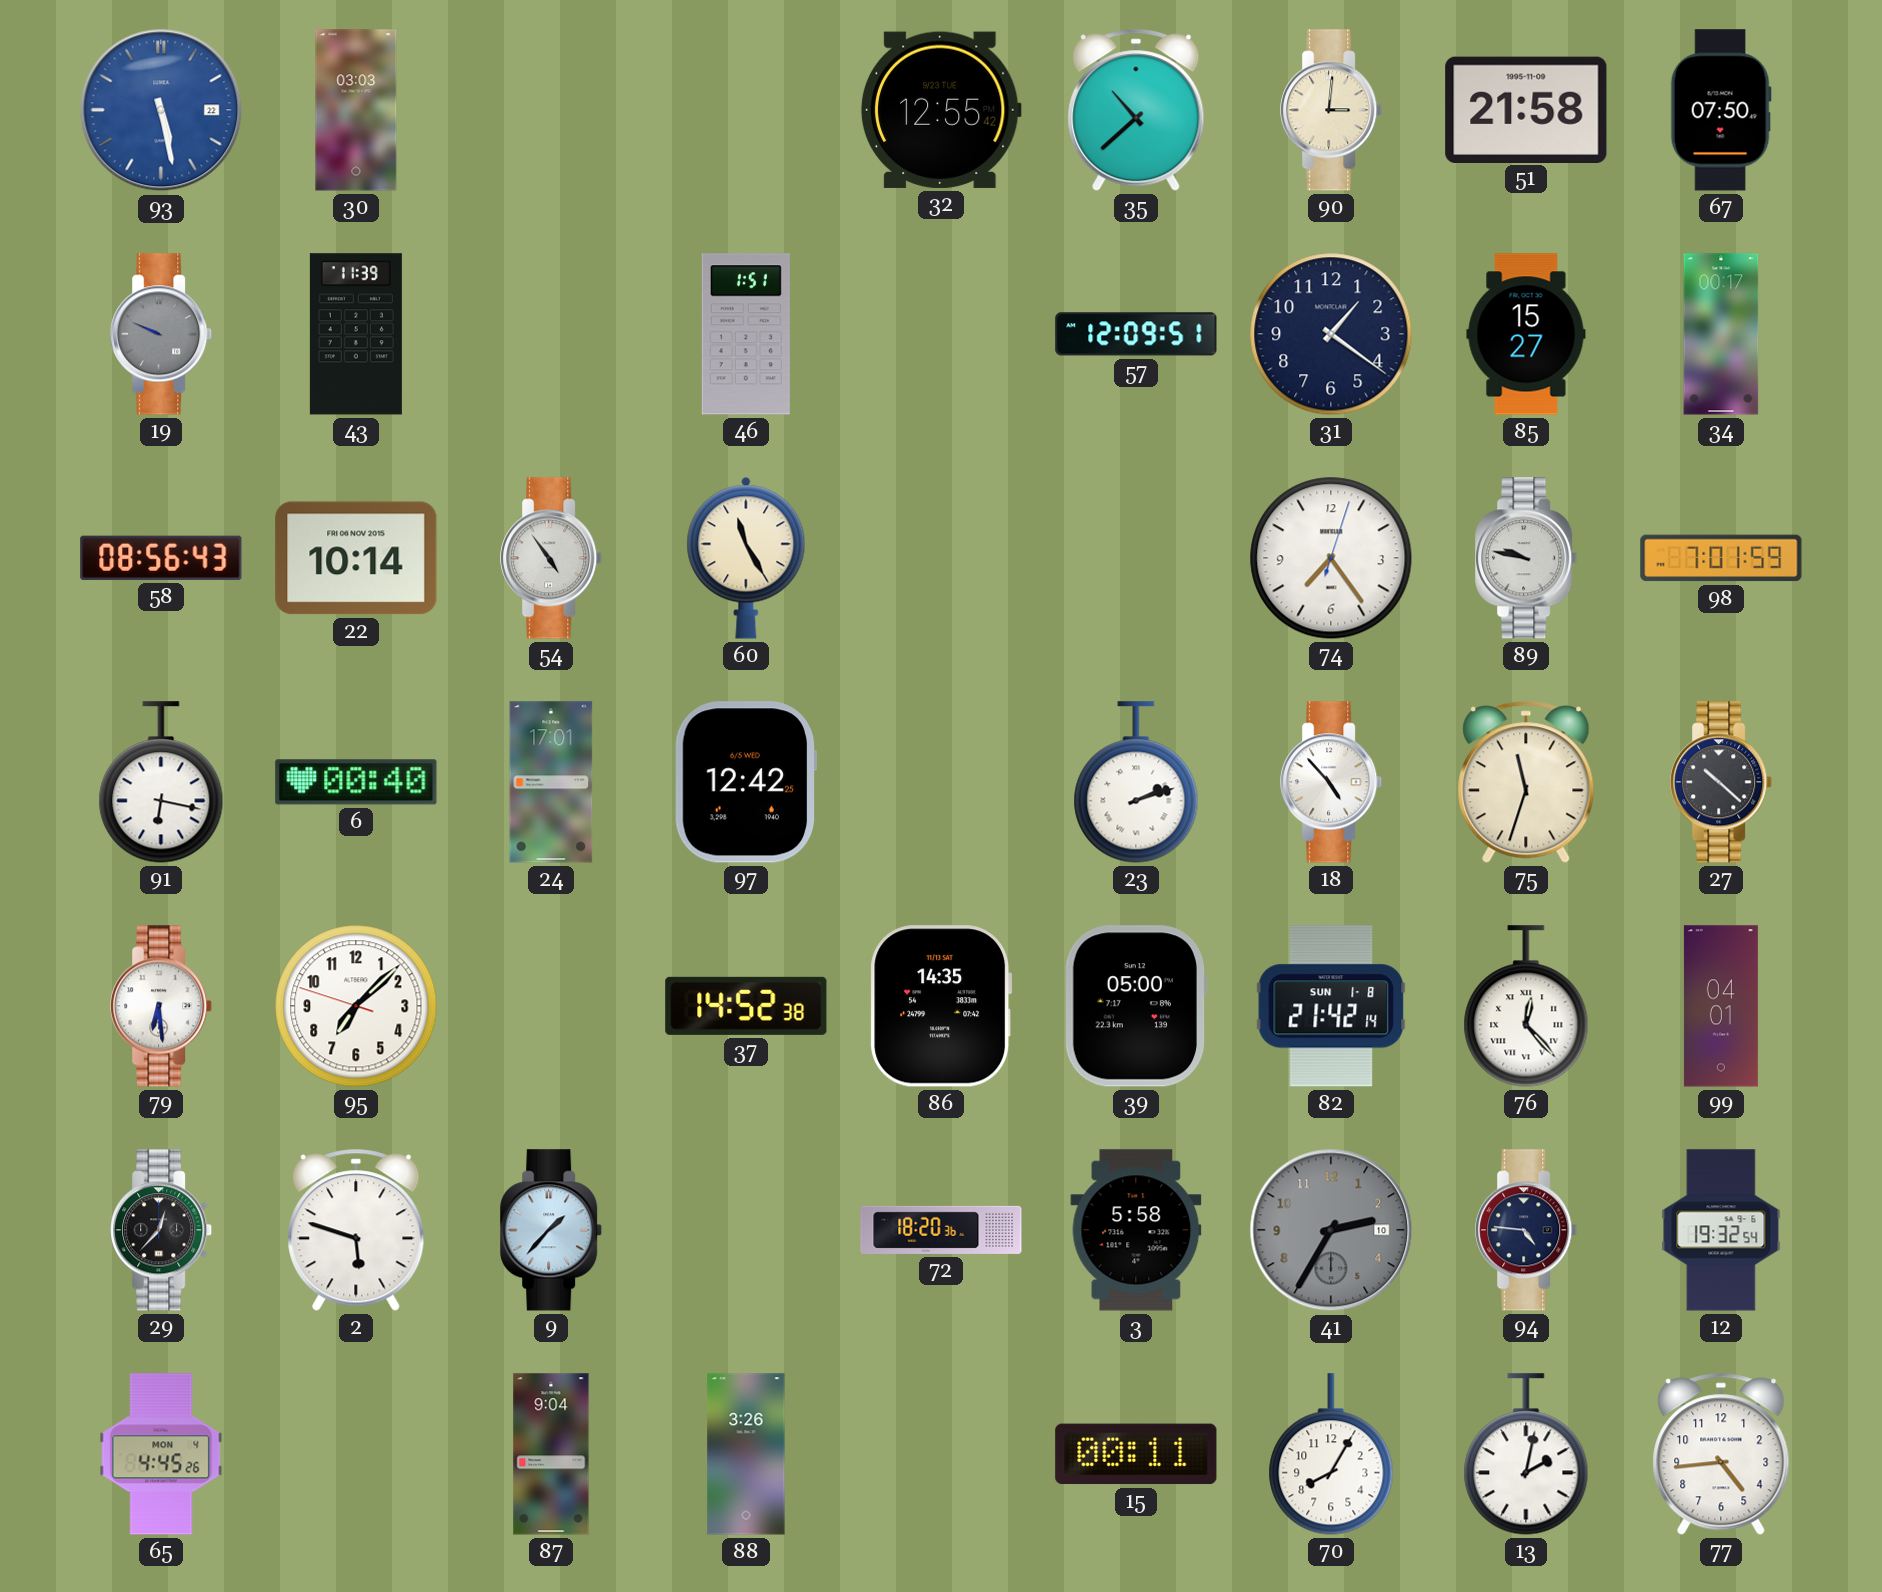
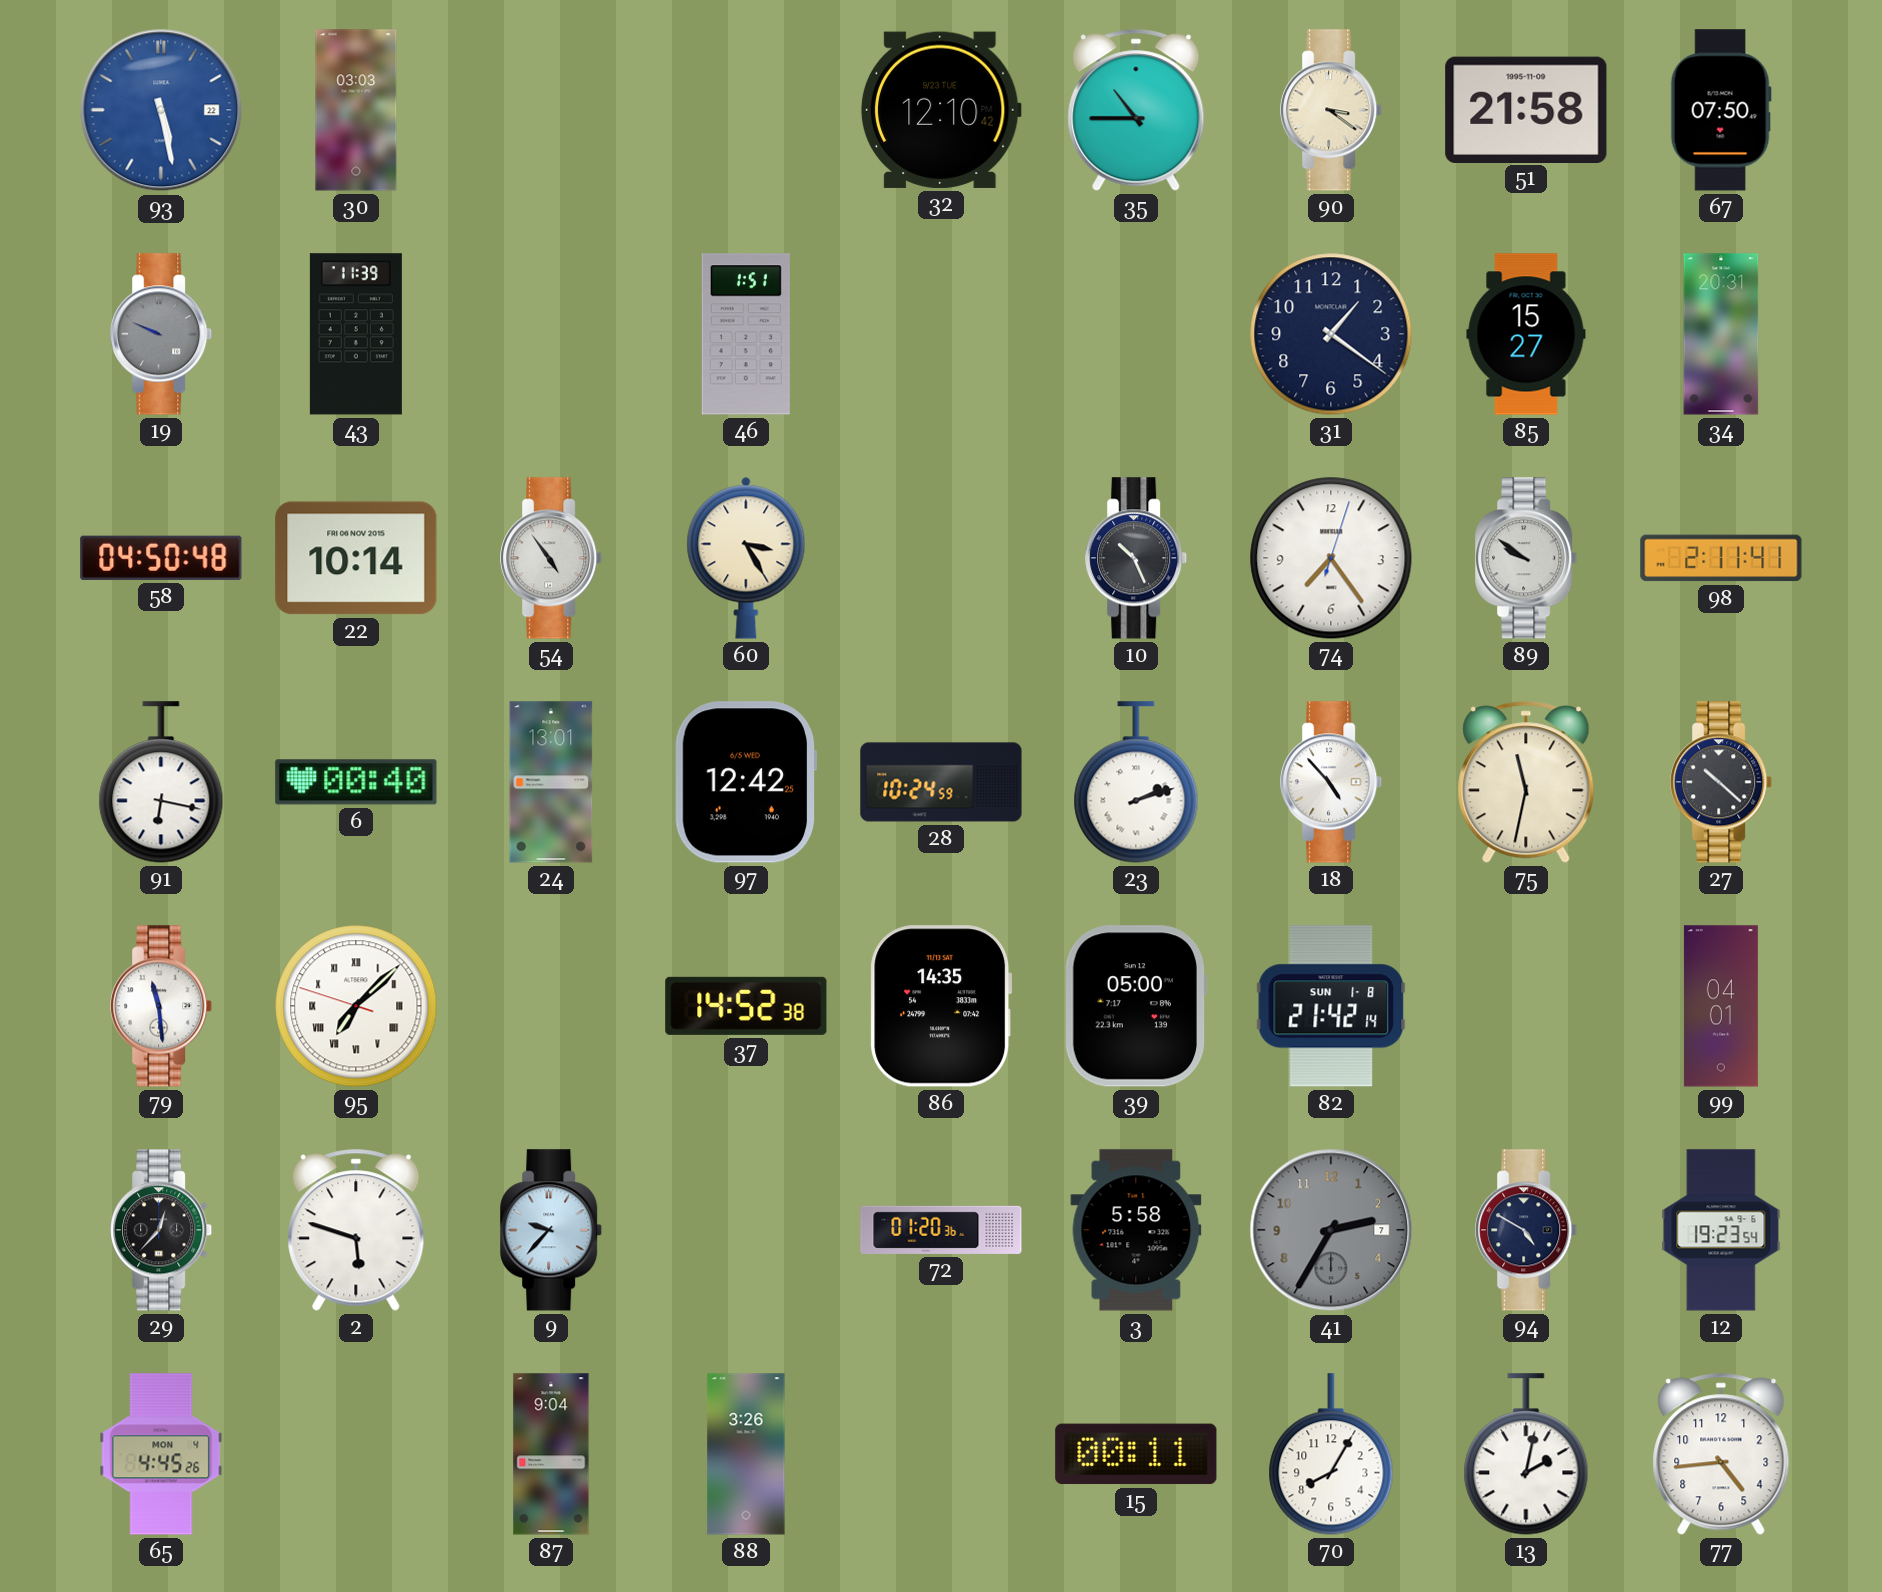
32: 12:55 -> 12:10
35: 10:38 -> 10:45
90: 3:01 -> 3:21
57: 12:09 -> none
34: 00:17 -> 20:31
58: 08:56 -> 04:50
60: 11:25 -> 3:25
10: none -> 10:26
89: 9:47 -> 9:51
98: 7:01 -> 2:11
24: 17:01 -> 13:01
28: none -> 10:24
75: 11:33 -> 11:32
79: 6:29 -> 11:29
95 numerals: Arabic -> Roman
76: 12:23 -> none
9: 1:37 -> 9:37
72: 18:20 -> 01:20
41 date: 10 -> 7
94: 4:46 -> 4:50
12: 19:32 -> 19:23
